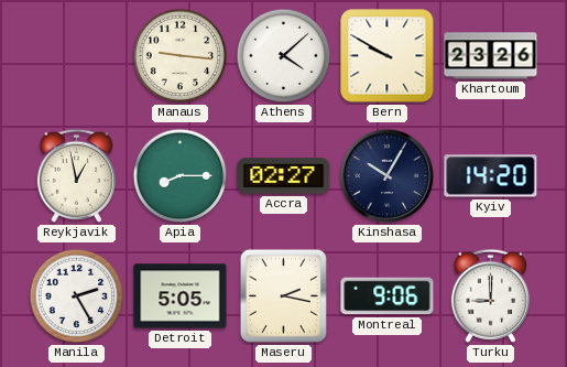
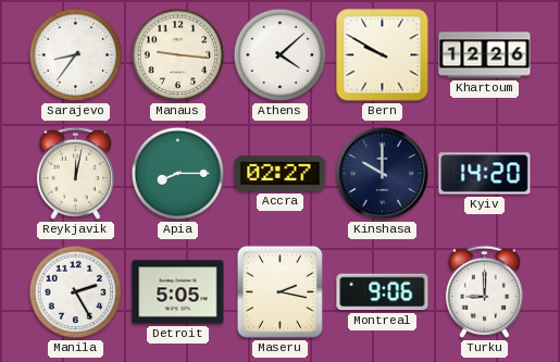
Sarajevo: none -> 8:36
Khartoum: 23:26 -> 12:26
Reykjavik: 12:58 -> 12:02
Kinshasa: 10:05 -> 10:00
